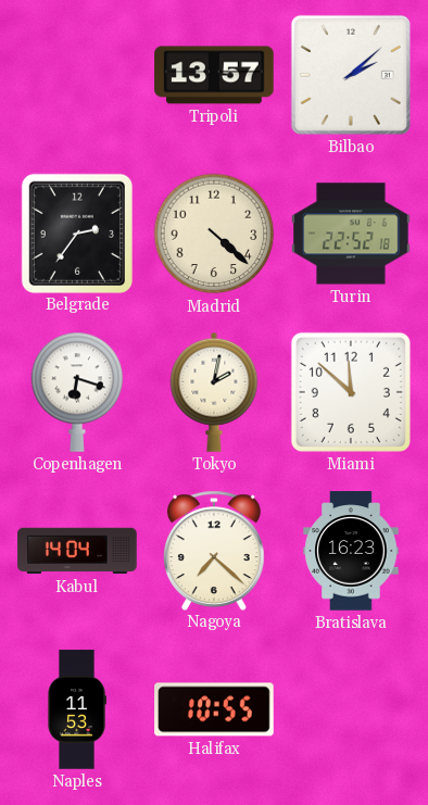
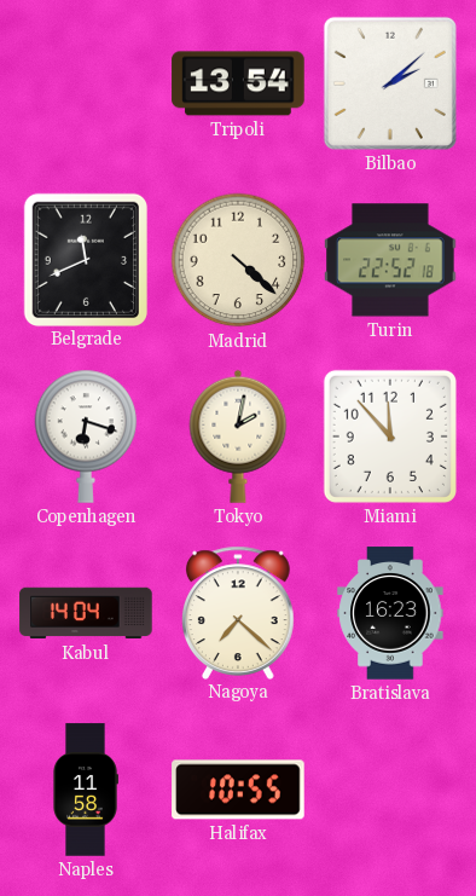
Tripoli: 13:57 -> 13:54
Belgrade: 2:36 -> 11:41
Miami: 11:52 -> 11:53
Naples: 11:53 -> 11:58
